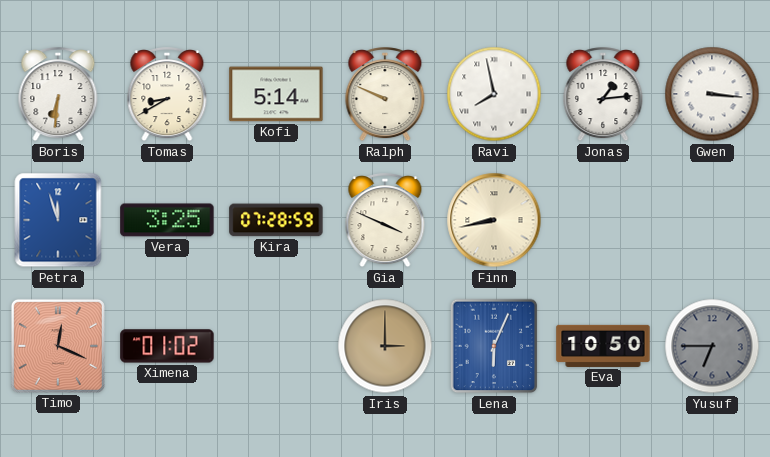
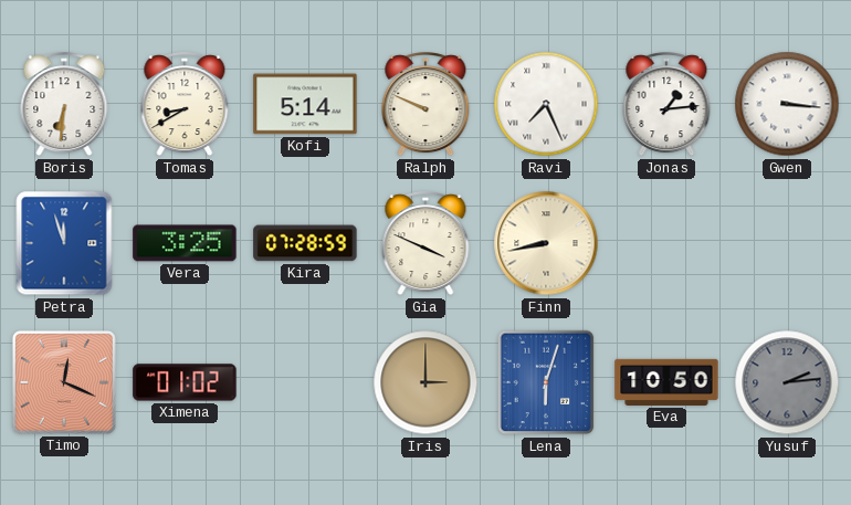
Ravi: 7:58 -> 7:26
Lena: 6:04 -> 6:03
Yusuf: 6:45 -> 2:14
